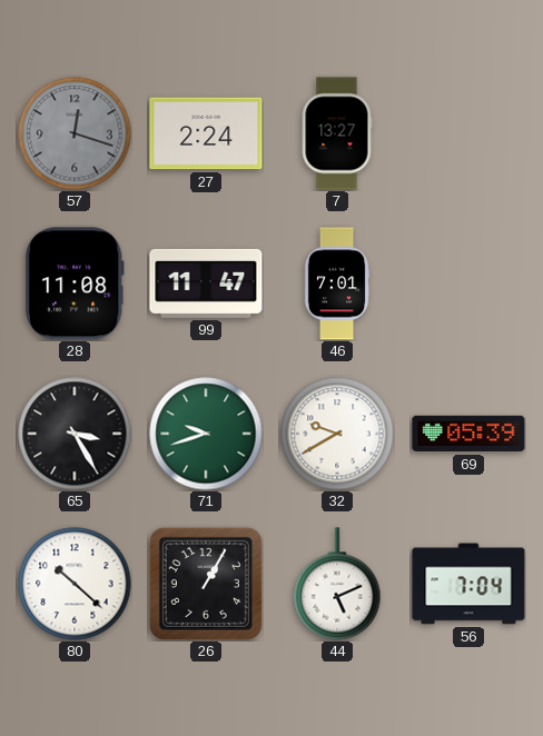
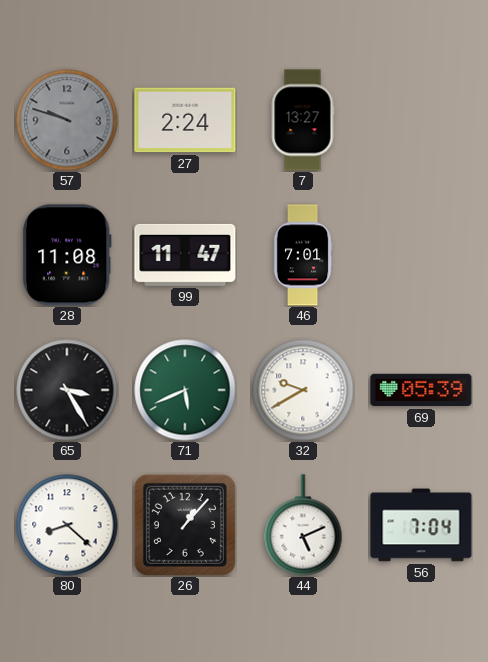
57: 12:18 -> 9:48
71: 9:42 -> 5:41
80: 10:22 -> 8:22
26: 1:05 -> 1:07
